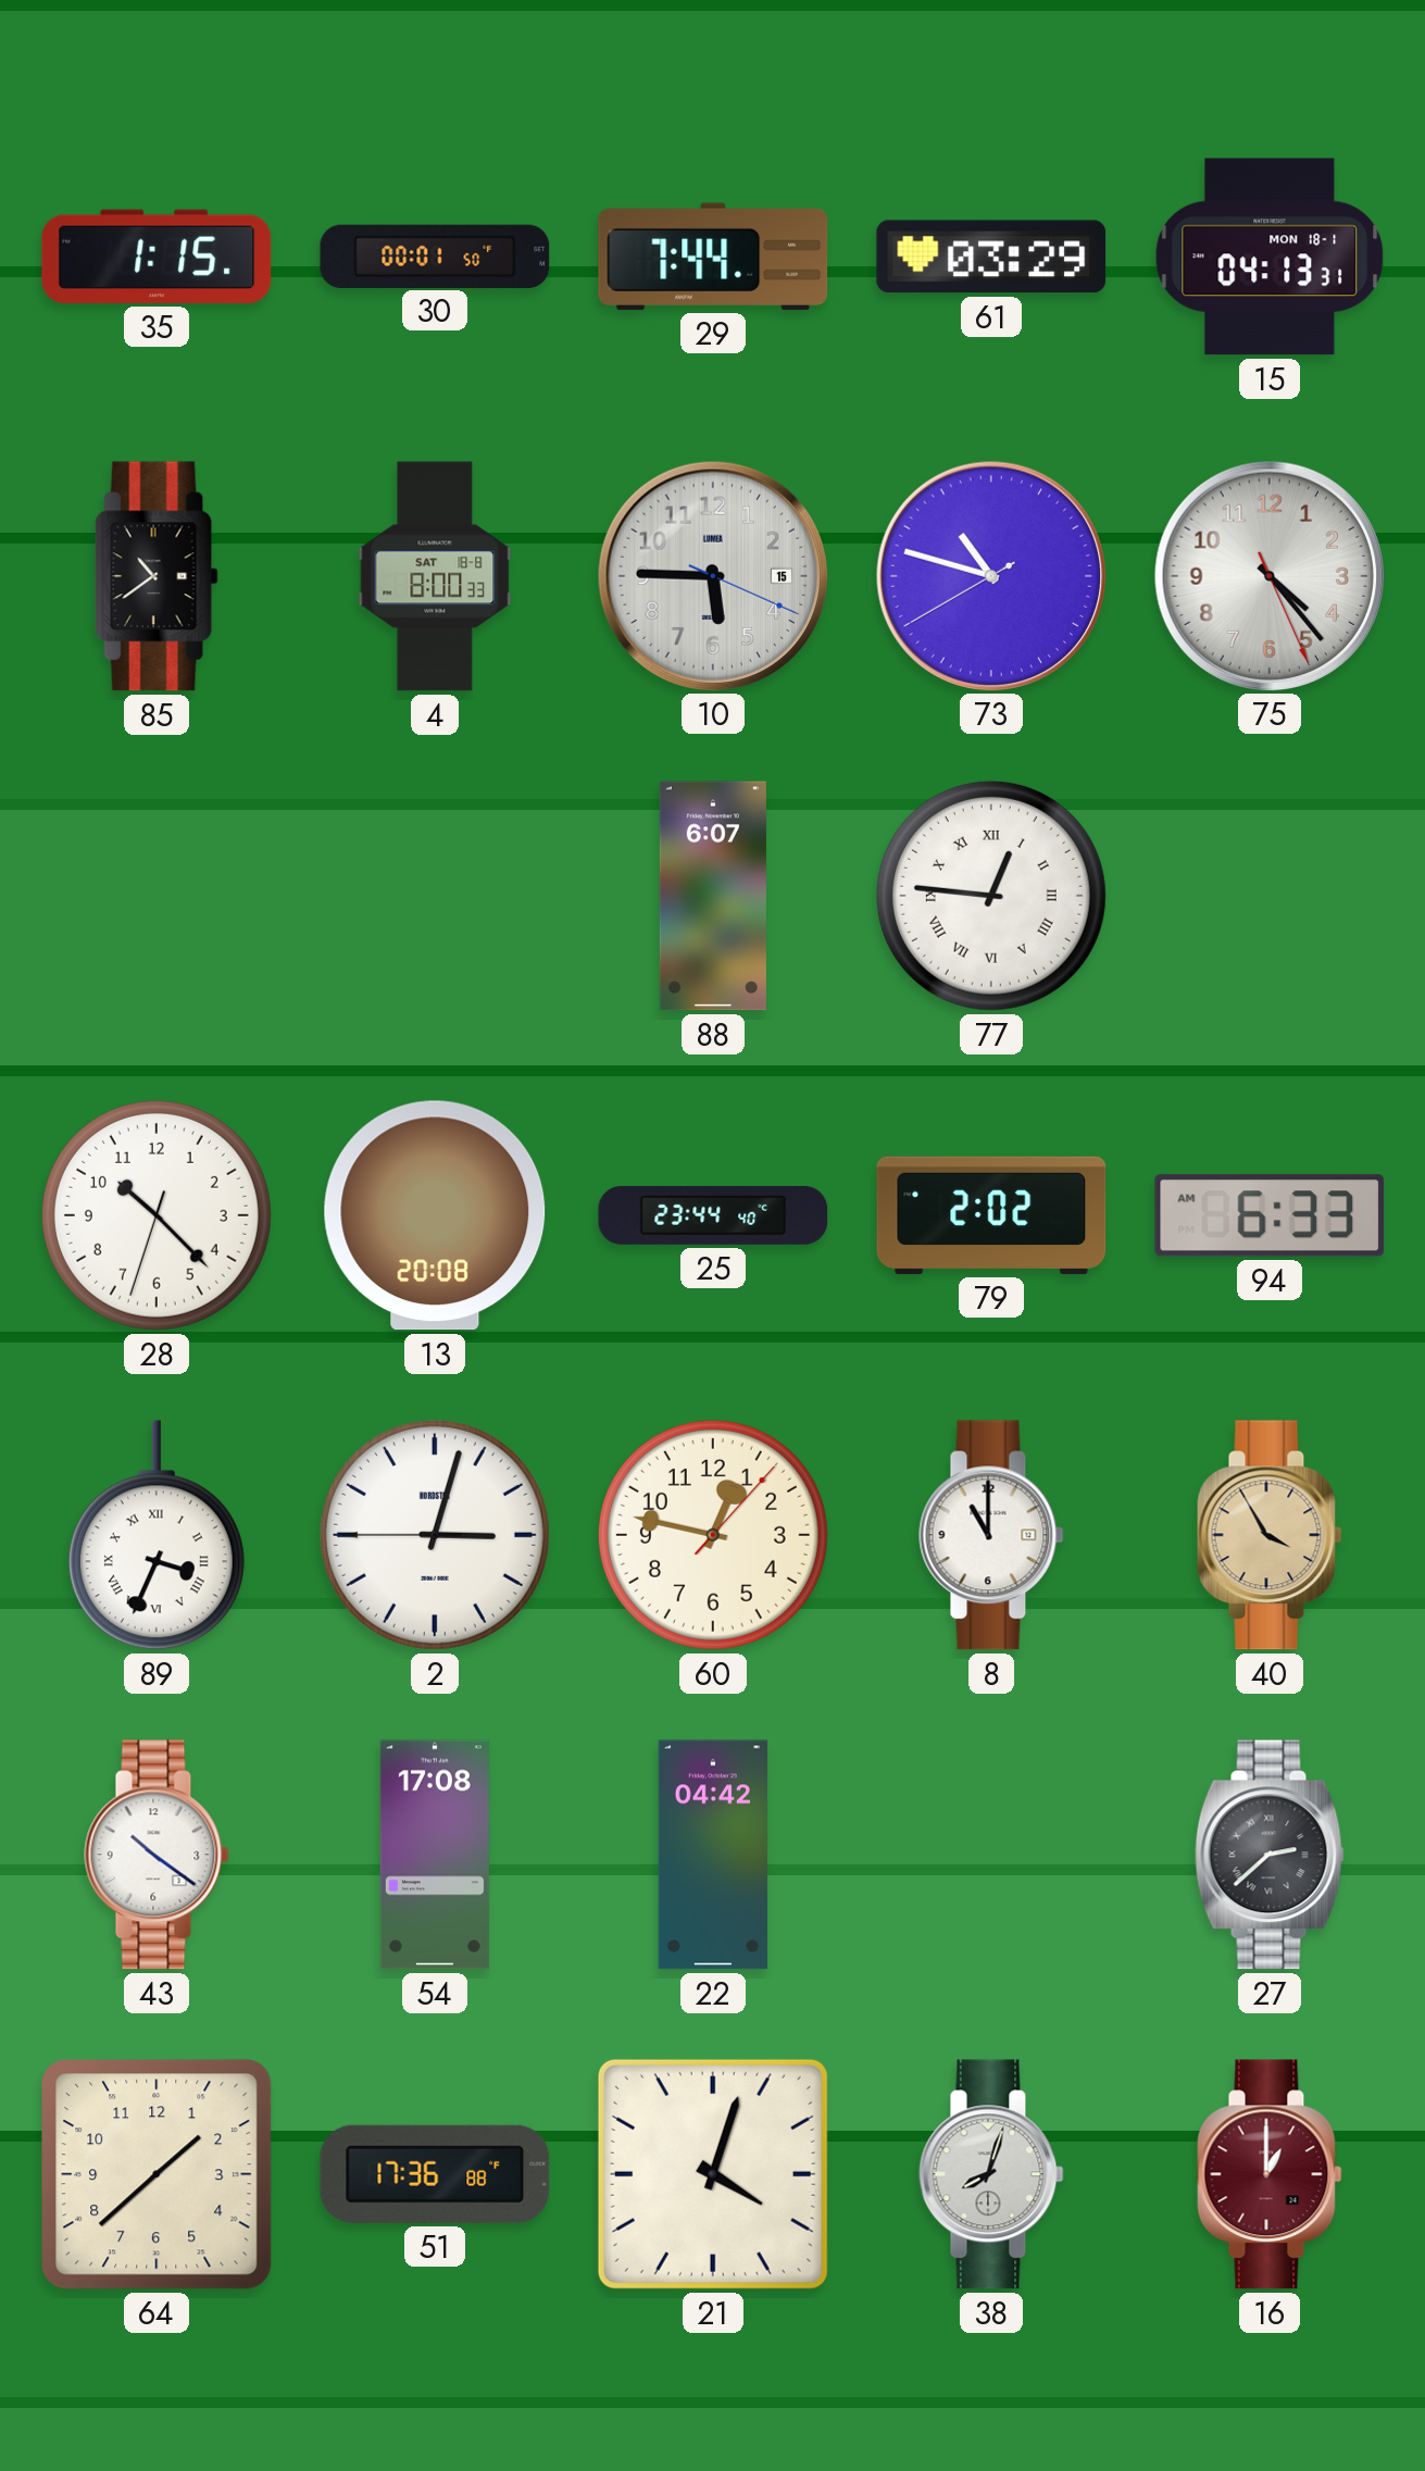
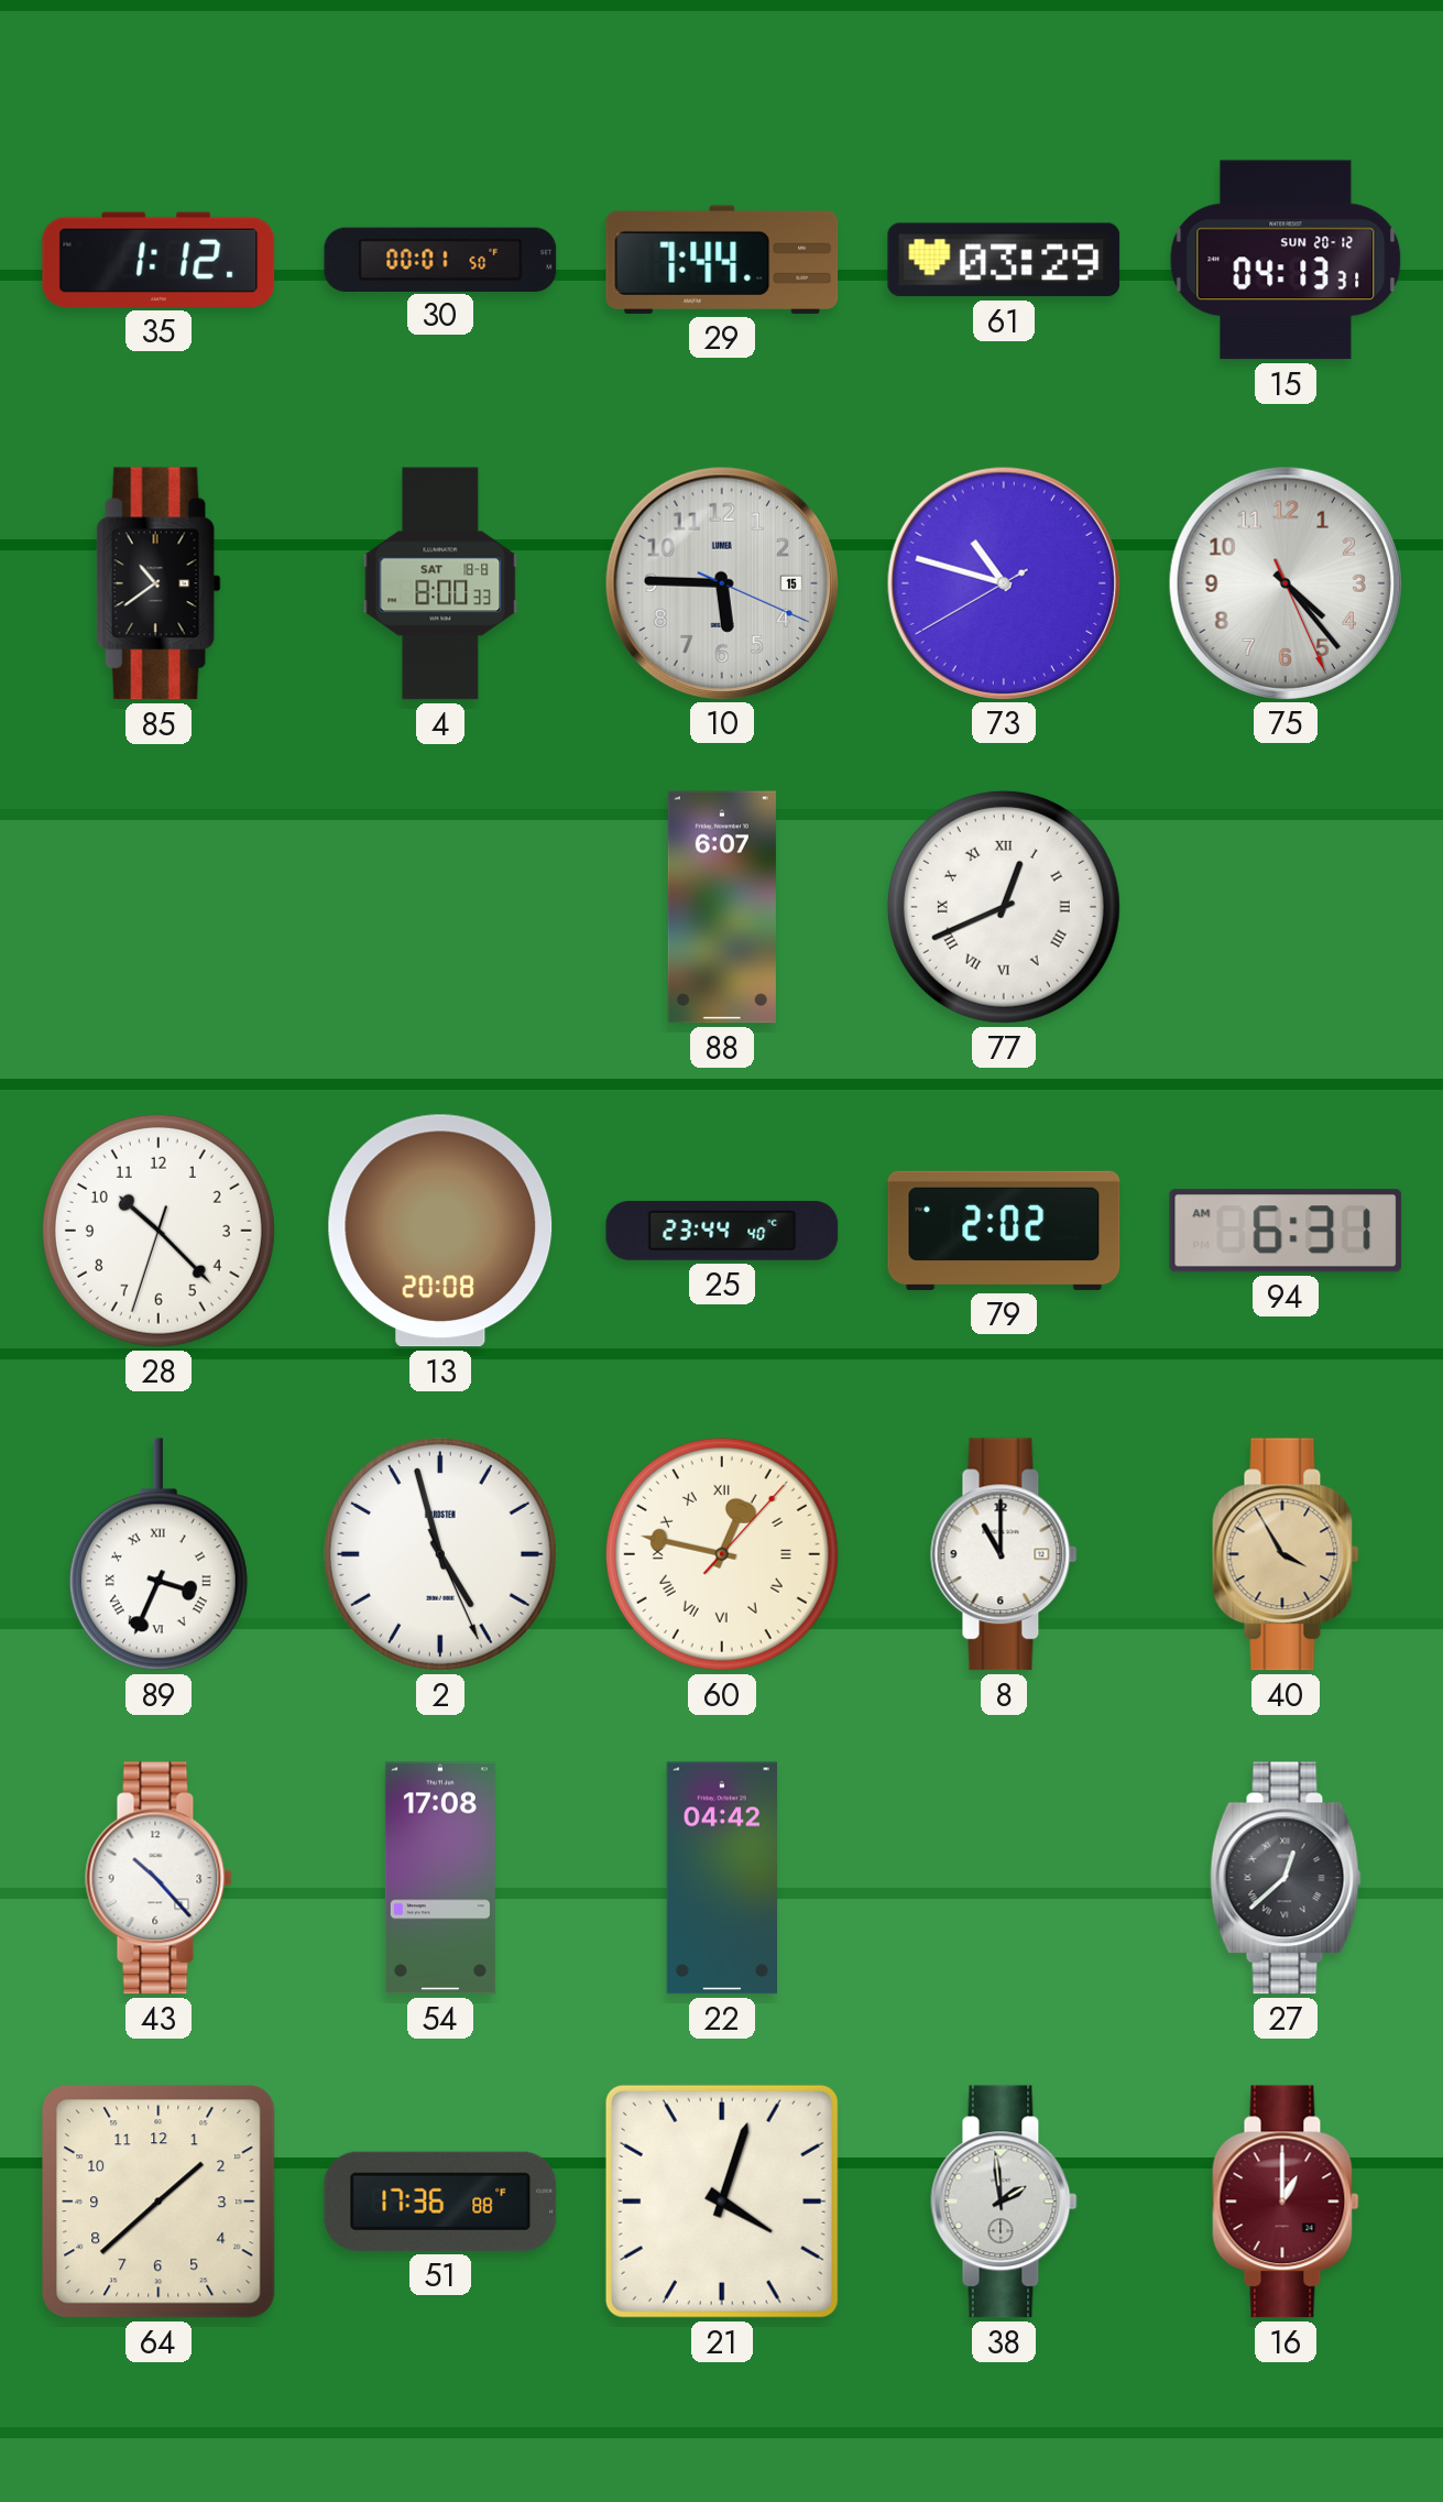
35: 1:15 -> 1:12
15 date: MON 18-1 -> SUN 20-12
77: 12:46 -> 12:41
94: 6:33 -> 6:31
2: 3:02 -> 4:57
60 numerals: Arabic -> Roman
43: 10:21 -> 10:23
27: 2:38 -> 12:38
38: 8:03 -> 1:59
